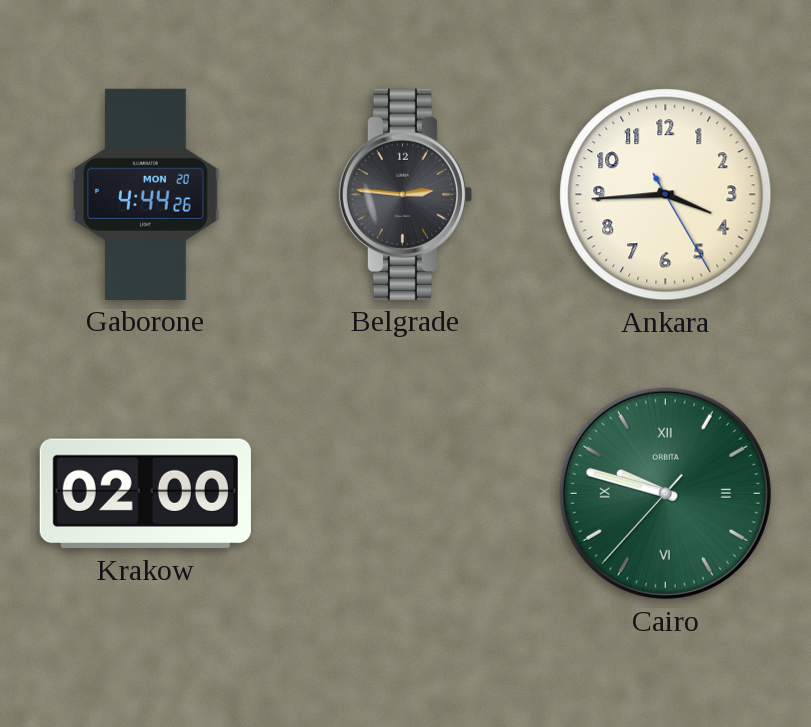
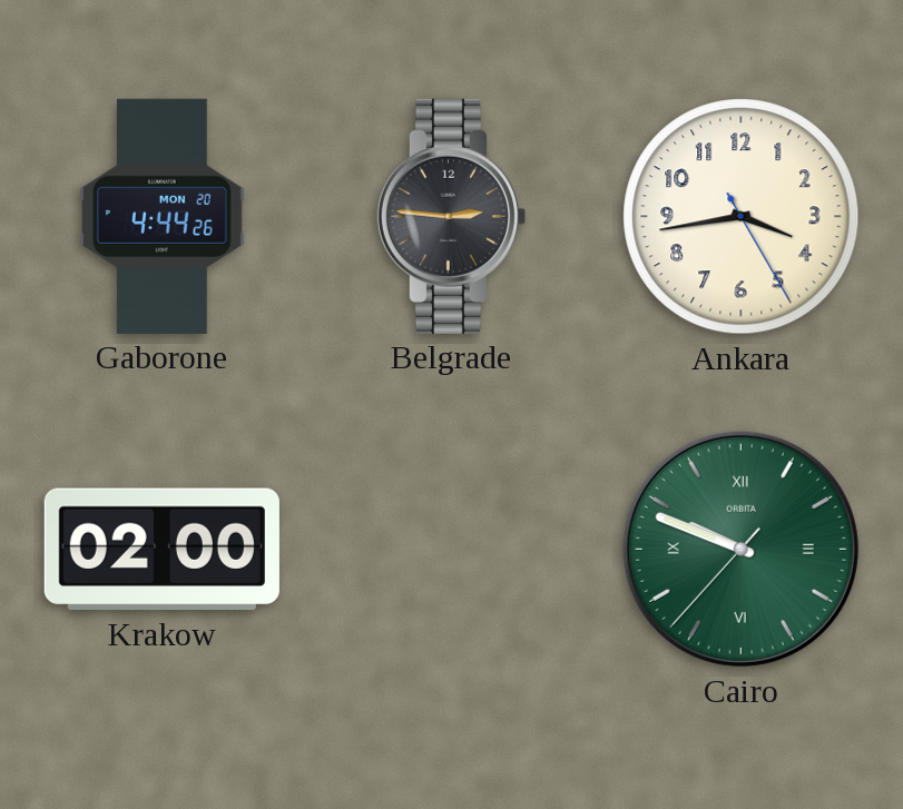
Ankara: 3:44 -> 3:43
Cairo: 9:47 -> 9:48
